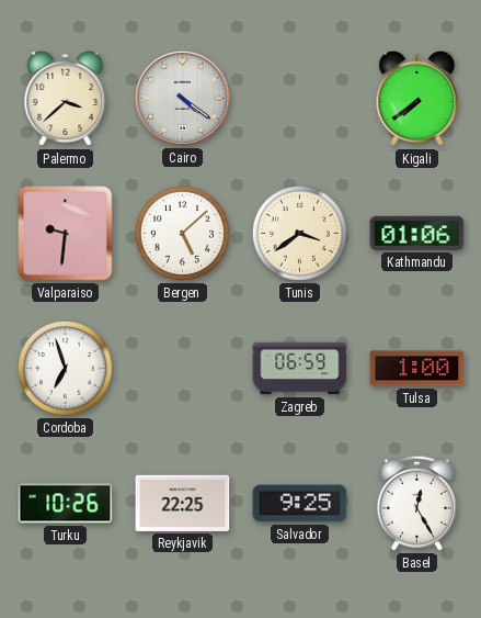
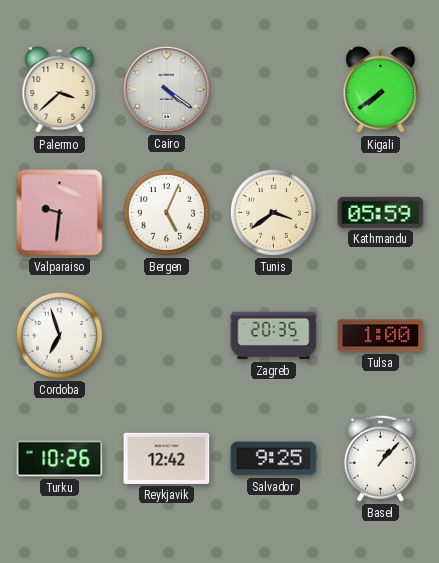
Bergen: 5:08 -> 5:04
Kathmandu: 01:06 -> 05:59
Zagreb: 06:59 -> 20:35
Reykjavik: 22:25 -> 12:42
Basel: 12:25 -> 1:07
